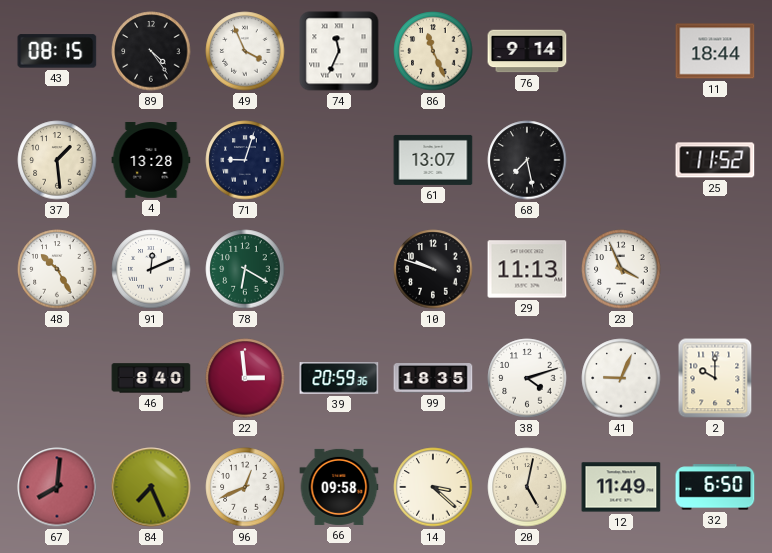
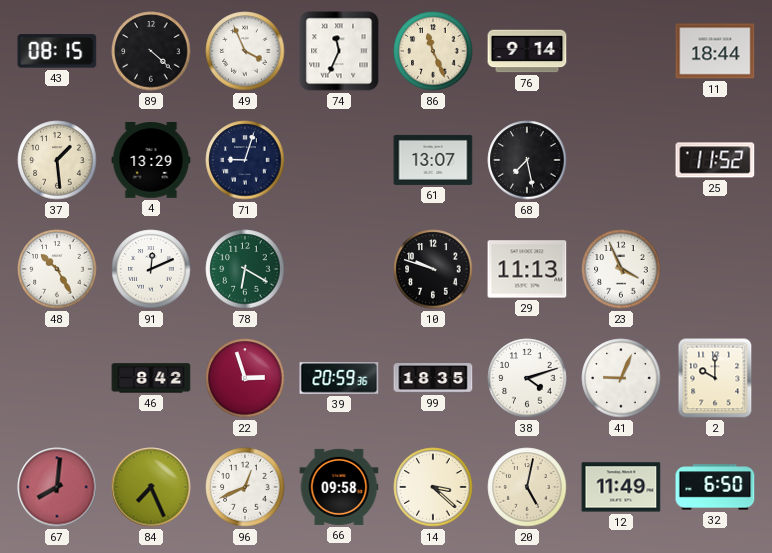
89: 4:24 -> 4:22
4: 13:28 -> 13:29
46: 8:40 -> 8:42
22: 2:59 -> 2:57
